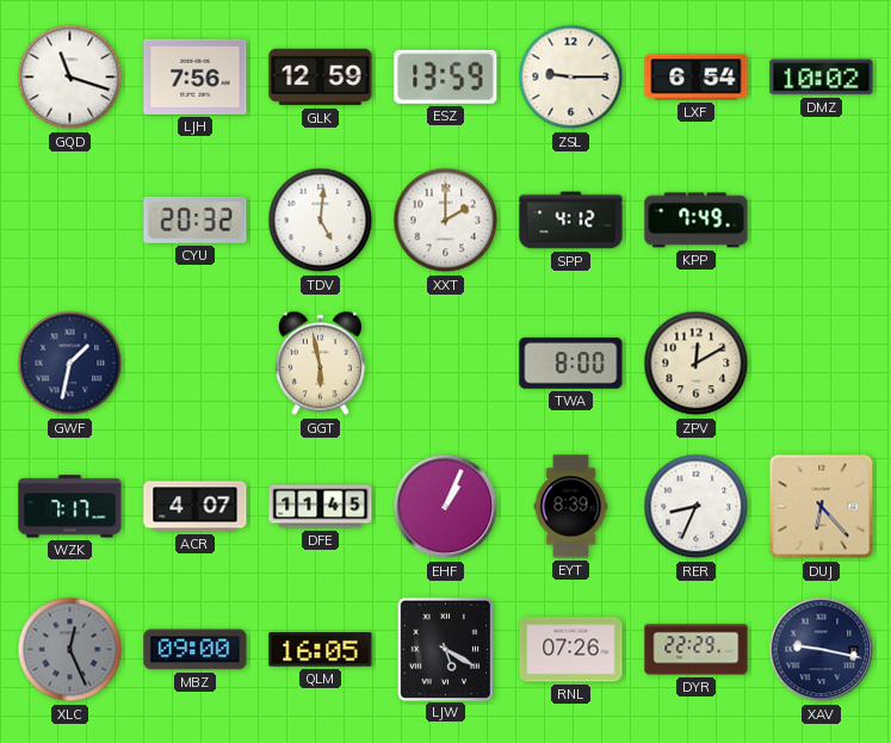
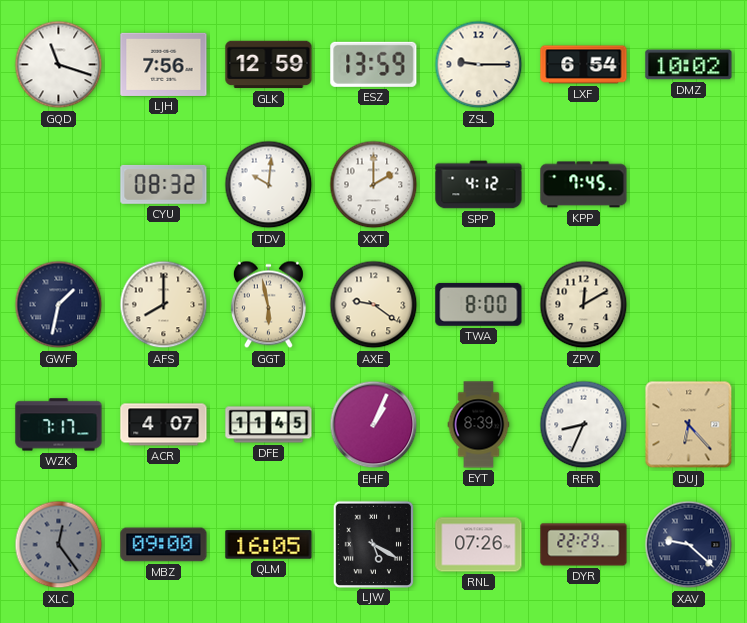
CYU: 20:32 -> 08:32
TDV: 5:01 -> 10:01
KPP: 7:49 -> 7:45
AFS: none -> 8:00
AXE: none -> 9:21
XLC: 12:26 -> 12:24
XAV: 9:17 -> 9:22
